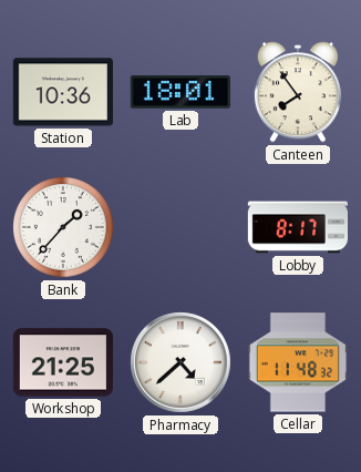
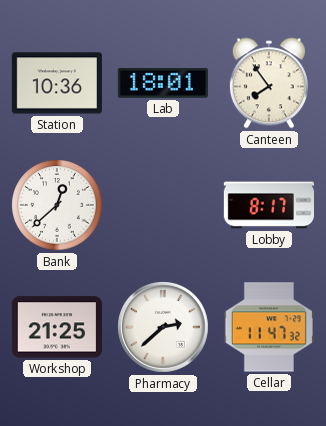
Bank: 1:37 -> 12:38
Pharmacy: 4:38 -> 2:38
Cellar: 11:48 -> 11:47
